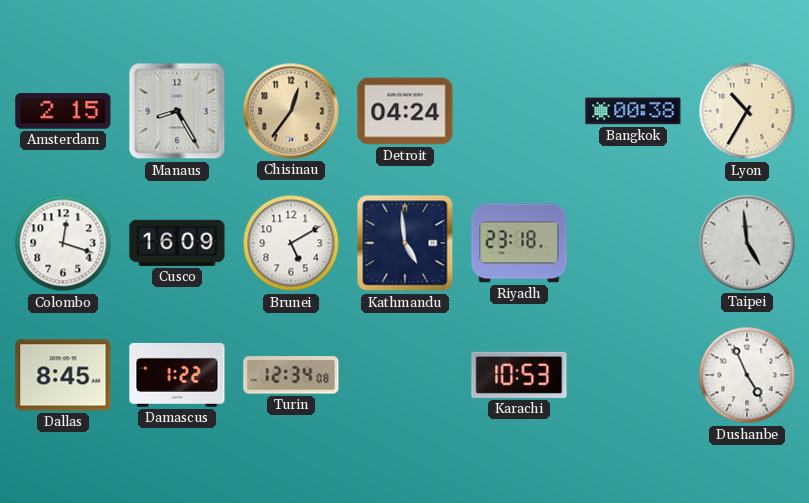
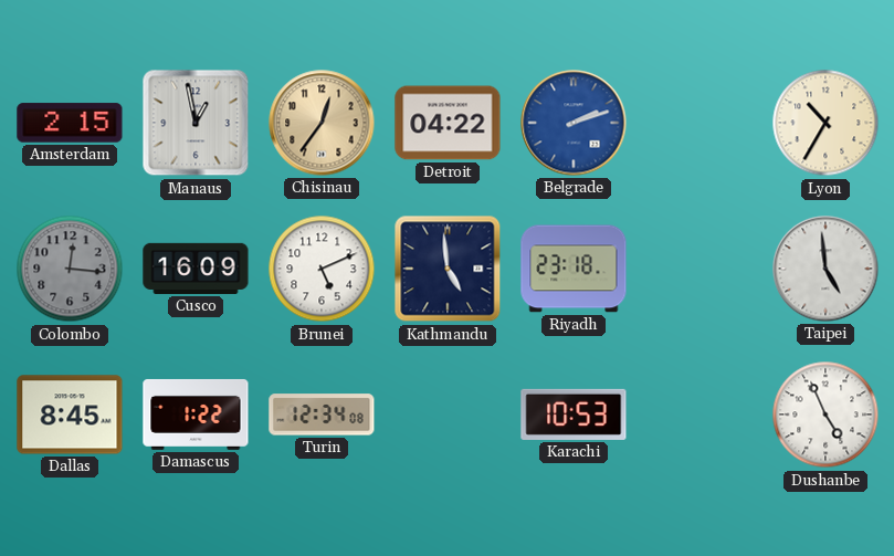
Manaus: 8:25 -> 12:58
Detroit: 04:24 -> 04:22
Belgrade: none -> 2:12
Bangkok: 00:38 -> none
Colombo: 12:18 -> 12:16
Colombo dial: white -> grey
Brunei: 5:10 -> 5:11
